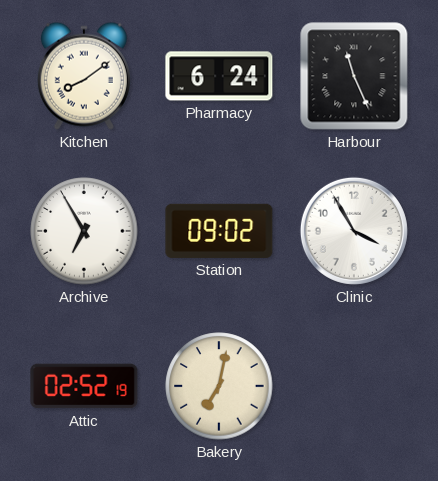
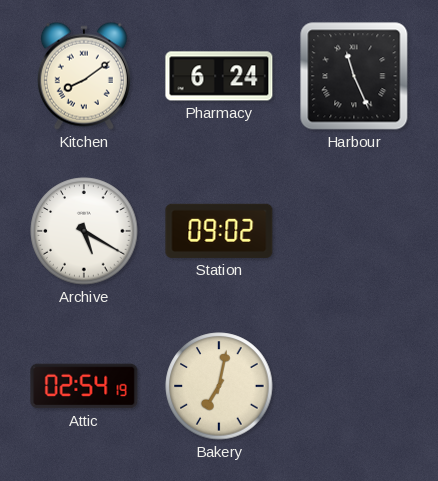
Archive: 6:55 -> 5:20
Clinic: 3:55 -> none
Attic: 02:52 -> 02:54
